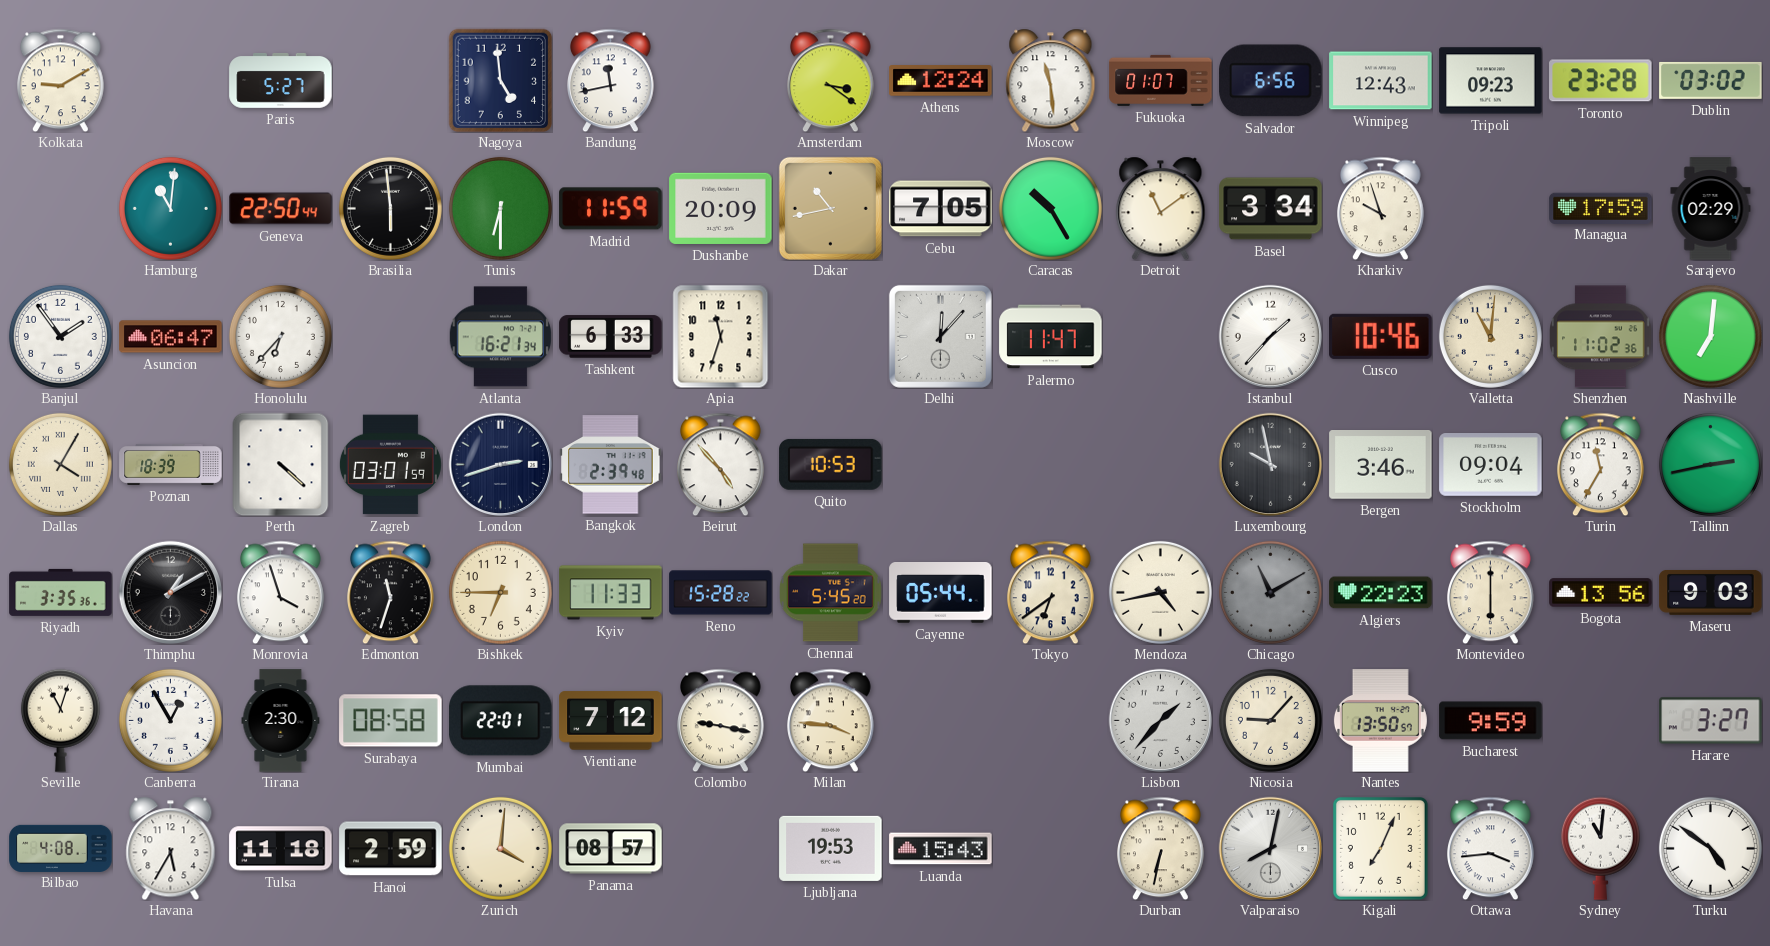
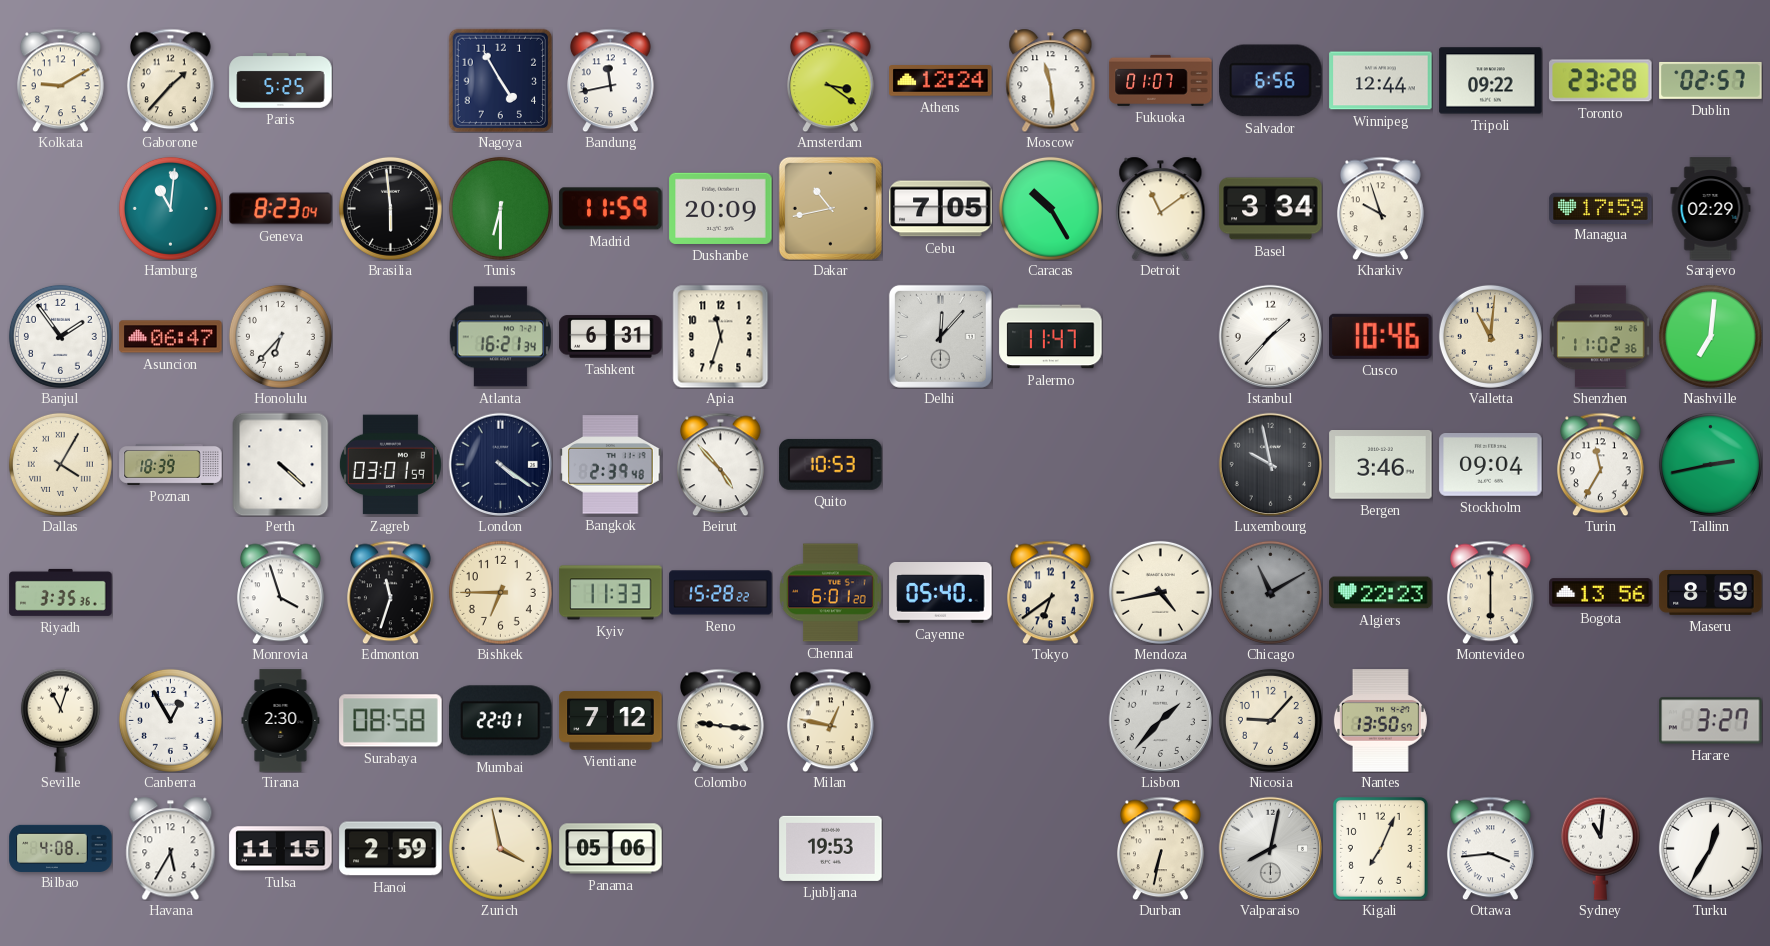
Gaborone: none -> 1:37
Paris: 5:27 -> 5:25
Nagoya: 4:59 -> 4:55
Winnipeg: 12:43 -> 12:44
Tripoli: 09:23 -> 09:22
Dublin: 03:02 -> 02:57
Geneva: 22:50 -> 8:23
Tashkent: 6:33 -> 6:31
London: 2:42 -> 4:21
Thimphu: 1:10 -> none
Chennai: 5:45 -> 6:01
Cayenne: 05:44 -> 05:40
Maseru: 9:03 -> 8:59
Colombo: 9:17 -> 9:16
Milan: 3:46 -> 12:47
Bucharest: 9:59 -> none
Tulsa: 11:18 -> 11:15
Zurich: 4:01 -> 3:58
Panama: 08:57 -> 05:06
Luanda: 15:43 -> none
Turku: 4:51 -> 12:35
